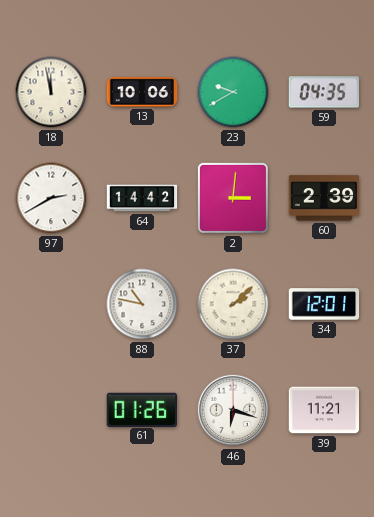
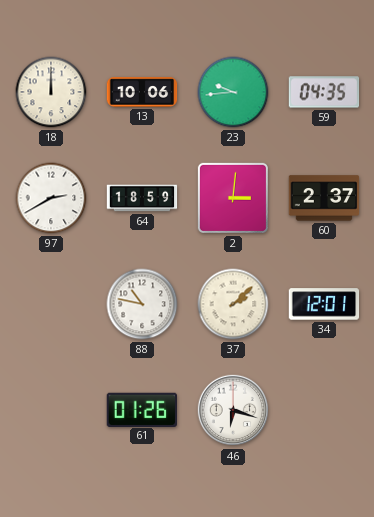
18: 11:58 -> 12:00
23: 9:40 -> 9:44
64: 14:42 -> 18:59
60: 2:39 -> 2:37
39: 11:21 -> none
